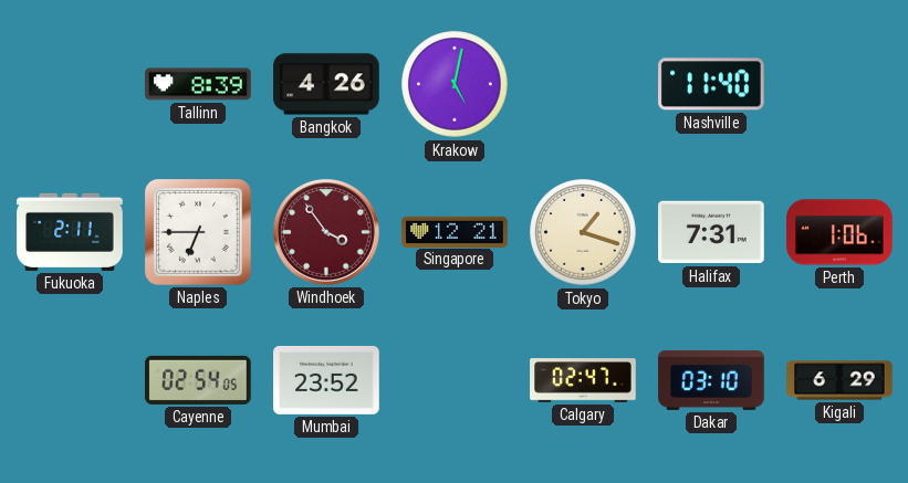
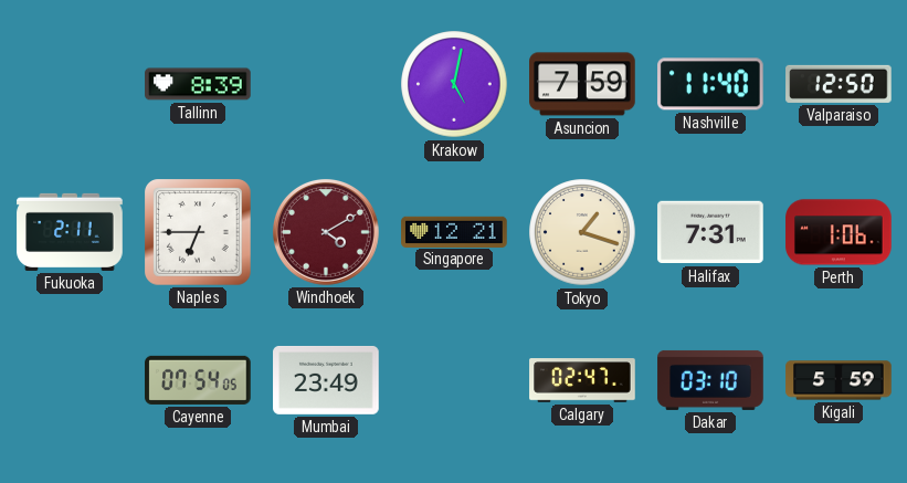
Bangkok: 4:26 -> none
Asuncion: none -> 7:59
Valparaiso: none -> 12:50
Windhoek: 3:54 -> 4:10
Cayenne: 02:54 -> 07:54
Mumbai: 23:52 -> 23:49
Kigali: 6:29 -> 5:59
